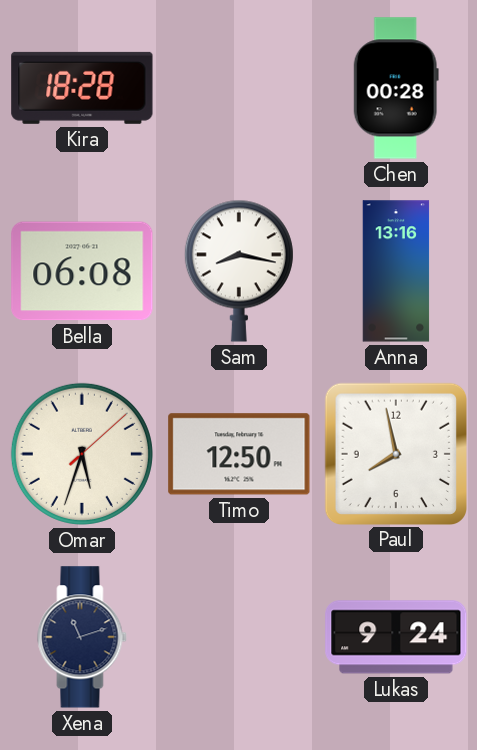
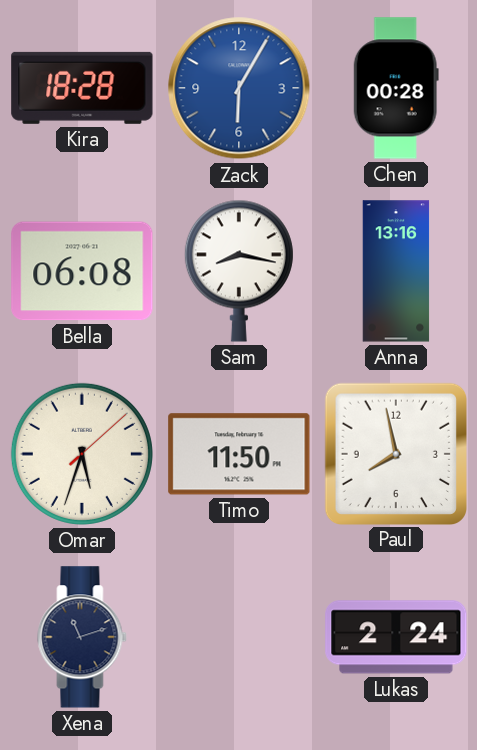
Zack: none -> 6:05
Timo: 12:50 -> 11:50
Lukas: 9:24 -> 2:24
